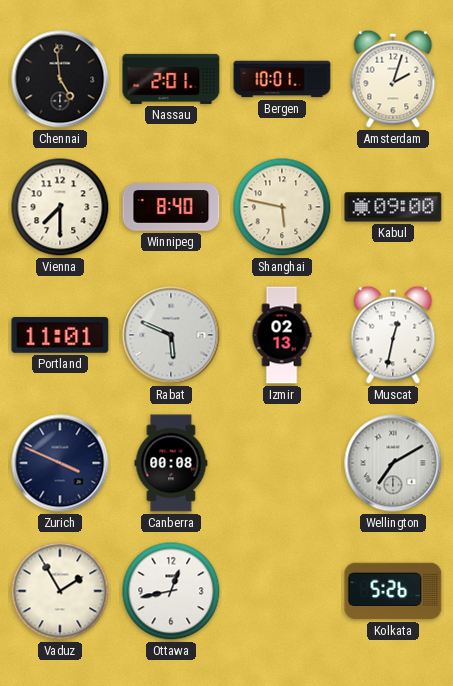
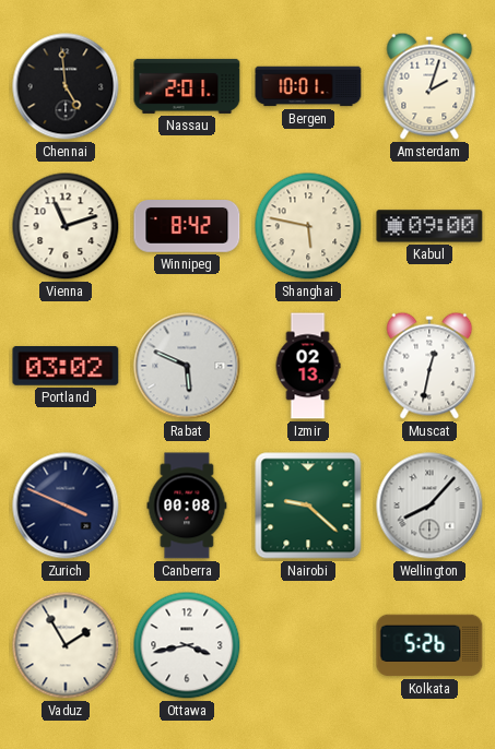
Vienna: 7:30 -> 11:12
Winnipeg: 8:40 -> 8:42
Portland: 11:01 -> 03:02
Nairobi: none -> 9:22
Wellington: 7:10 -> 8:07
Ottawa: 12:43 -> 3:43
